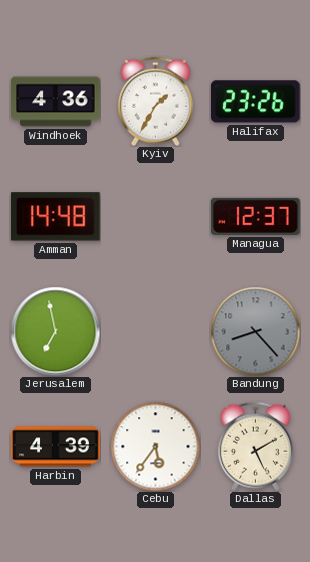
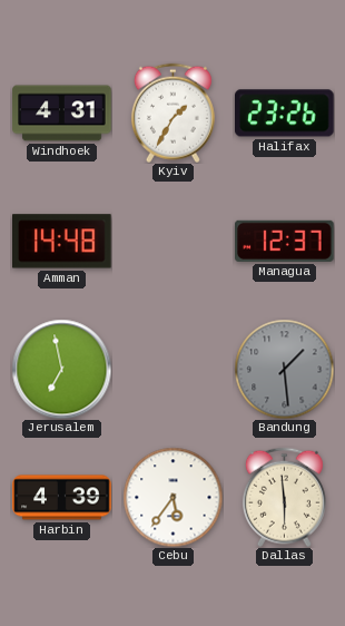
Windhoek: 4:36 -> 4:31
Bandung: 8:23 -> 1:29
Dallas: 5:10 -> 5:59
